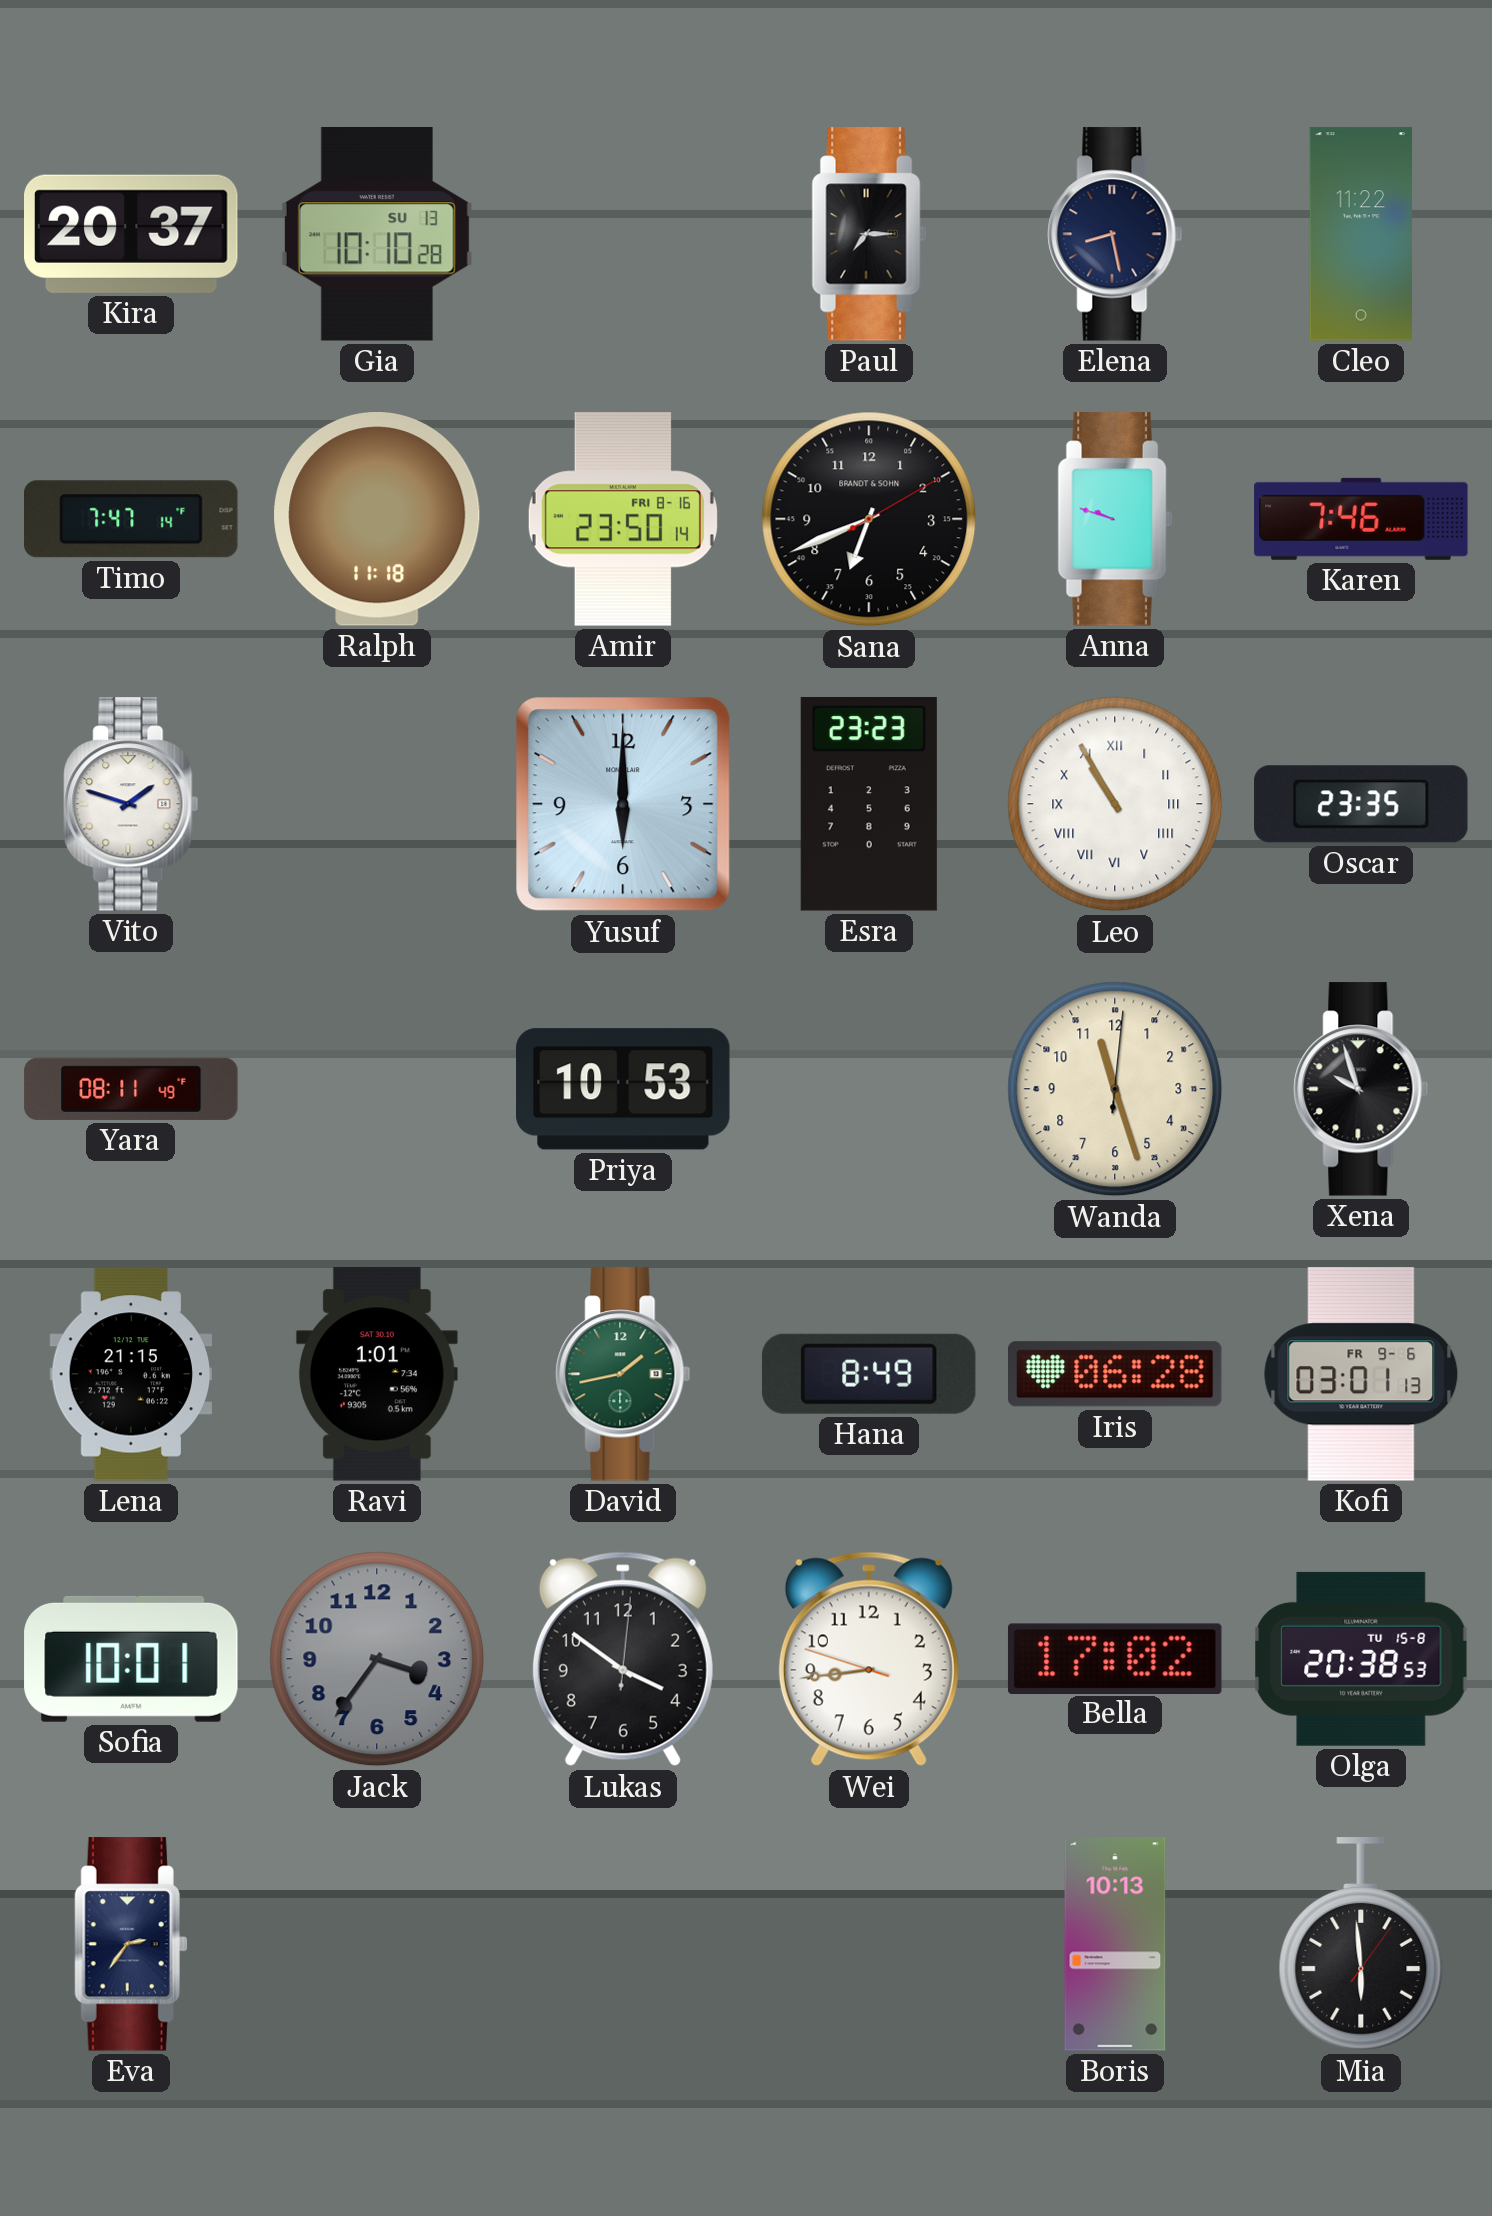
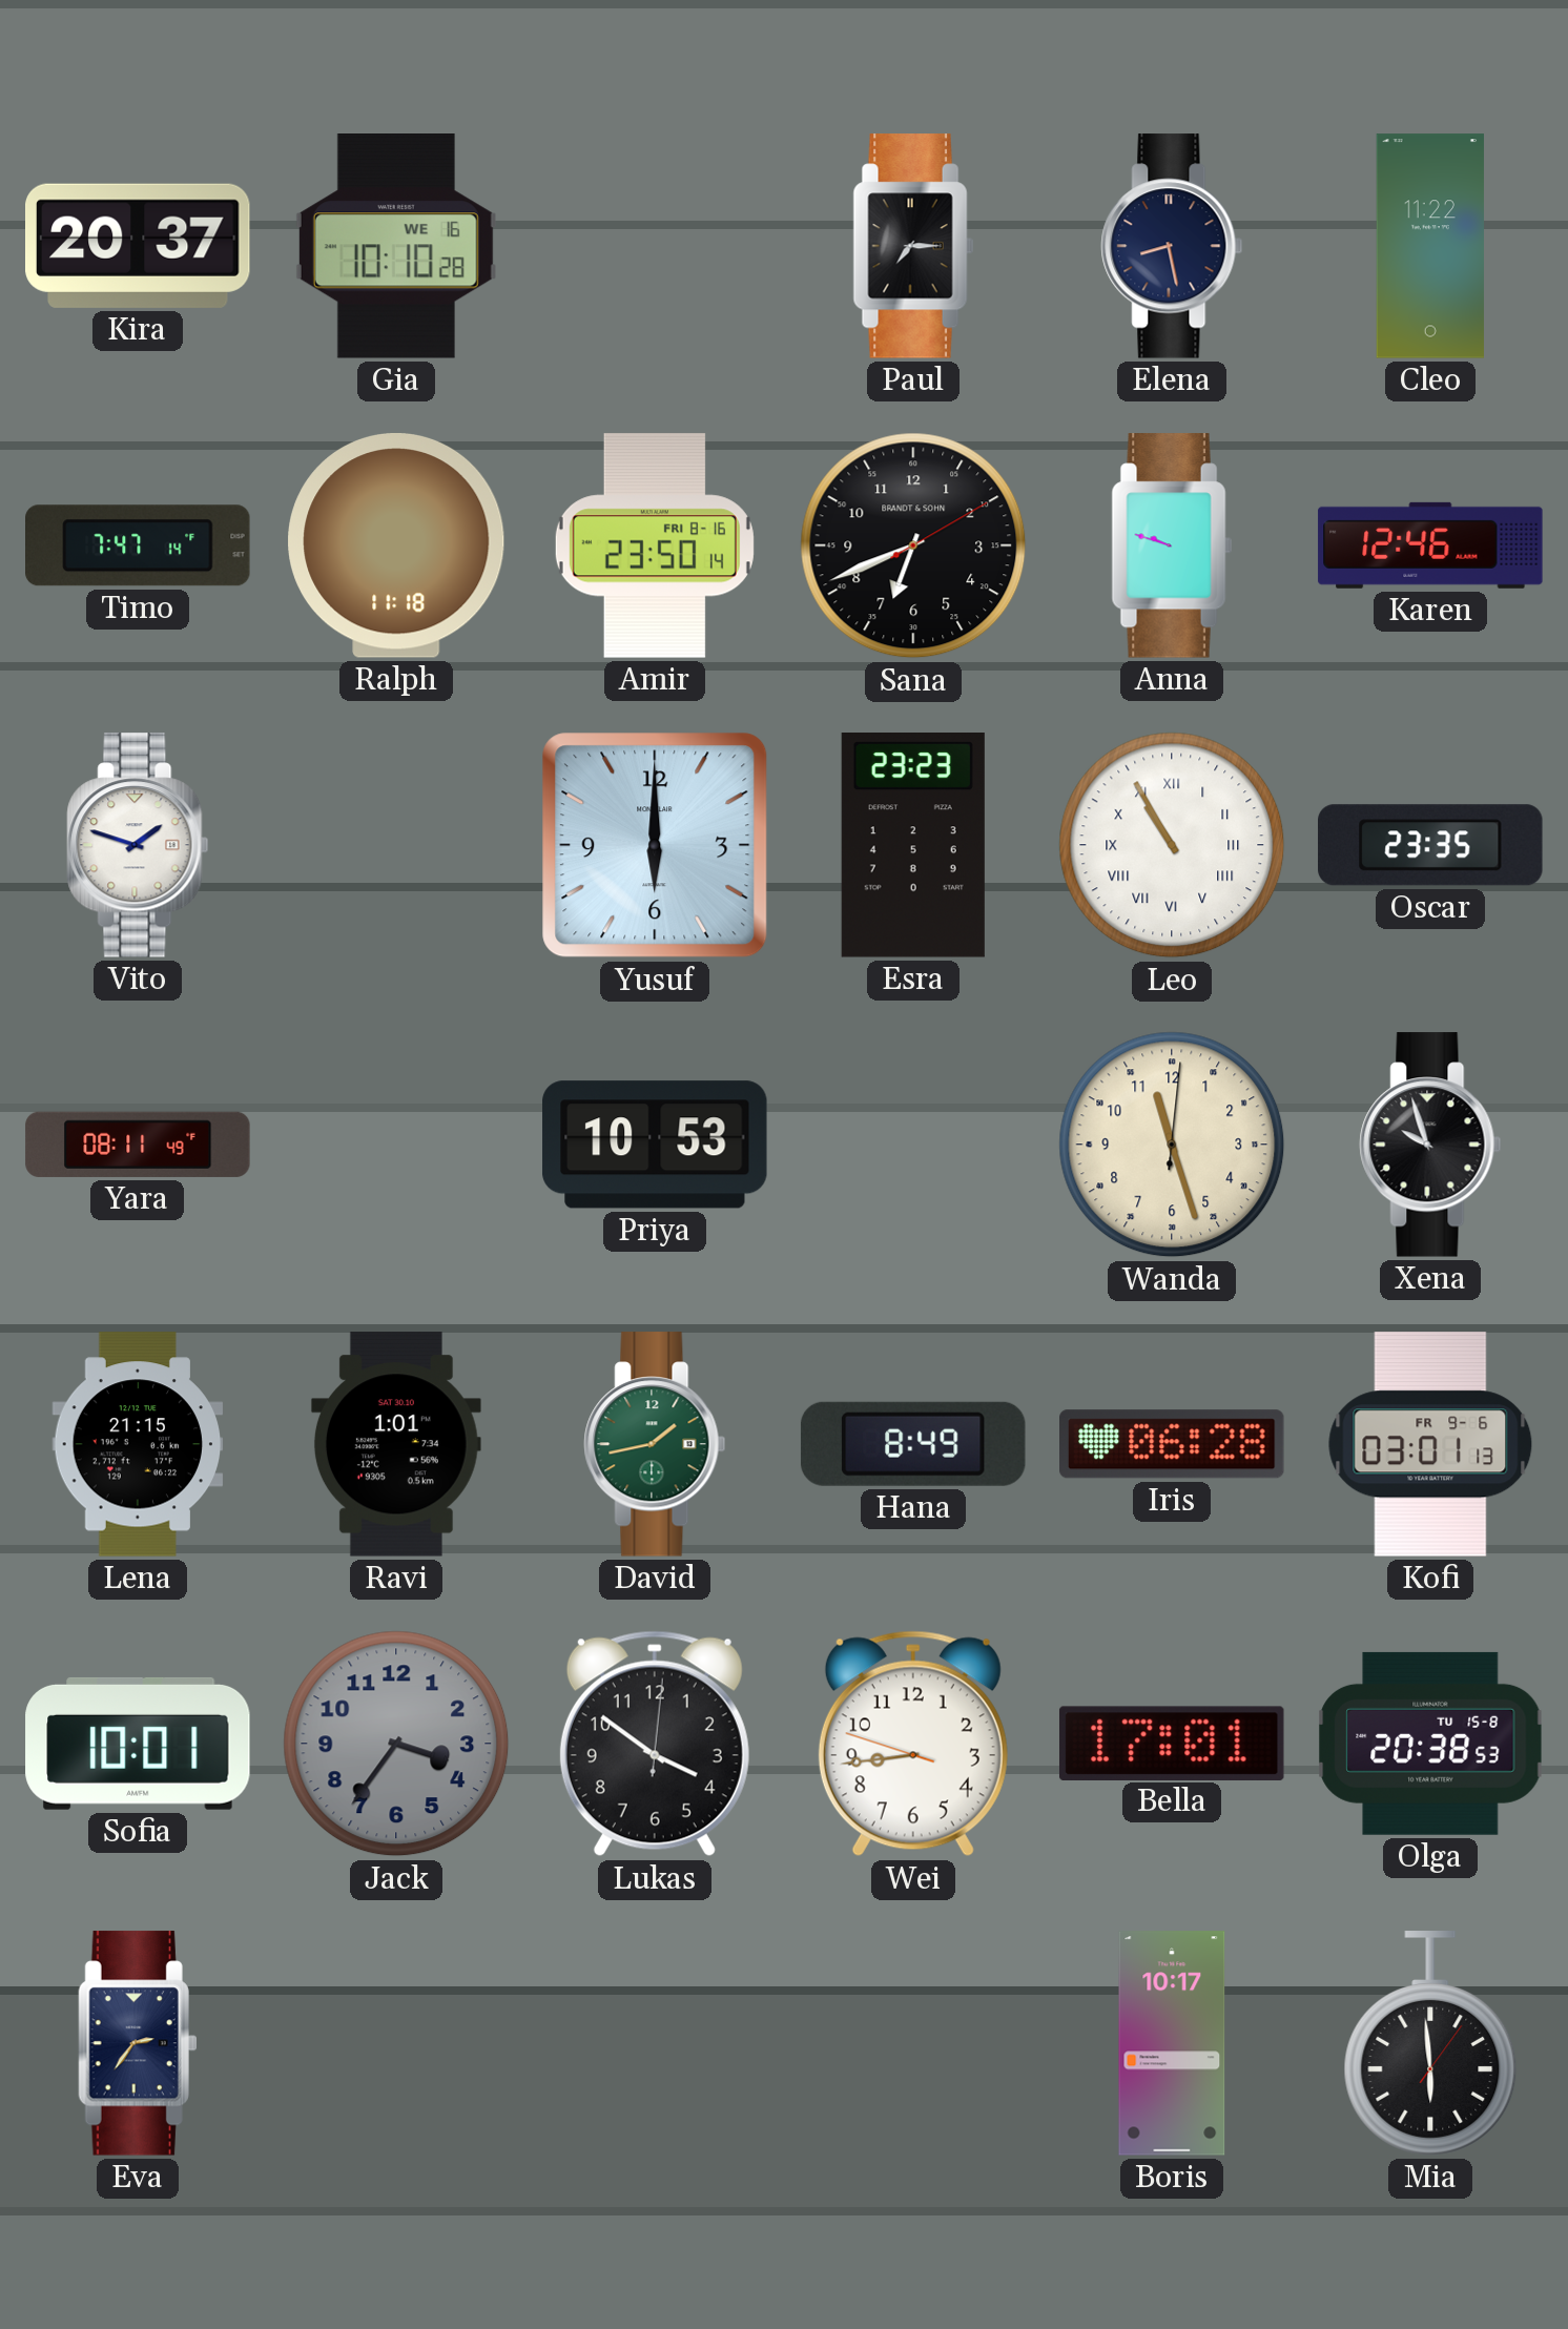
Gia date: SU 13 -> WE 16
Karen: 7:46 -> 12:46
Bella: 17:02 -> 17:01
Boris: 10:13 -> 10:17
